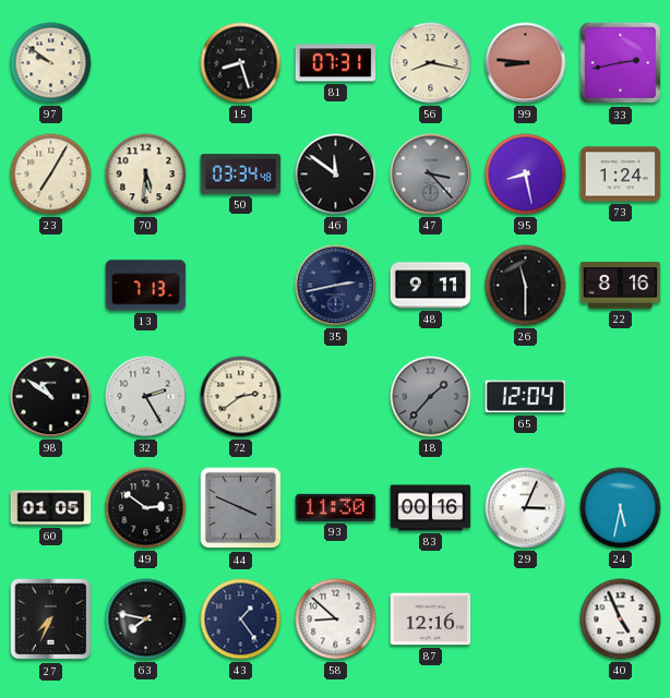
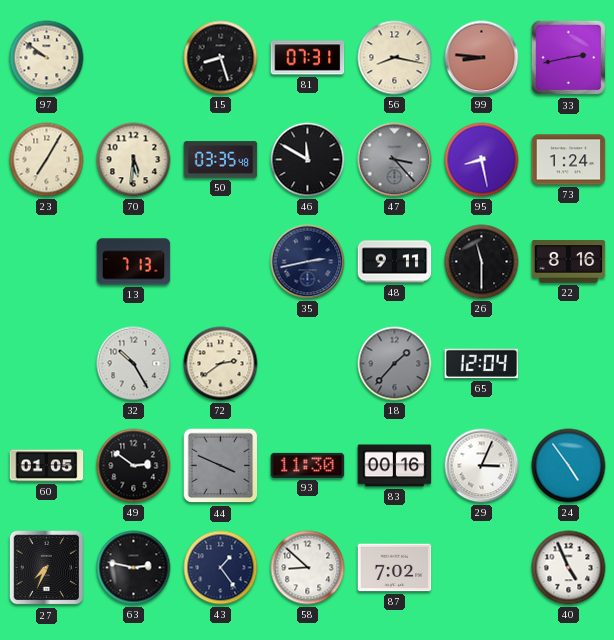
50: 03:34 -> 03:35
46: 11:51 -> 11:50
98: 10:51 -> none
32: 2:25 -> 10:25
24: 5:32 -> 4:54
63: 7:47 -> 2:47
87: 12:16 -> 7:02
